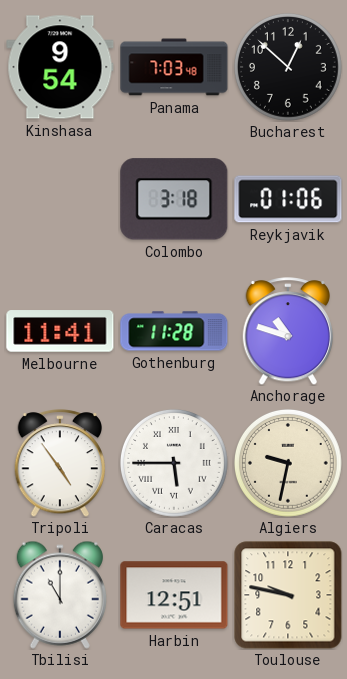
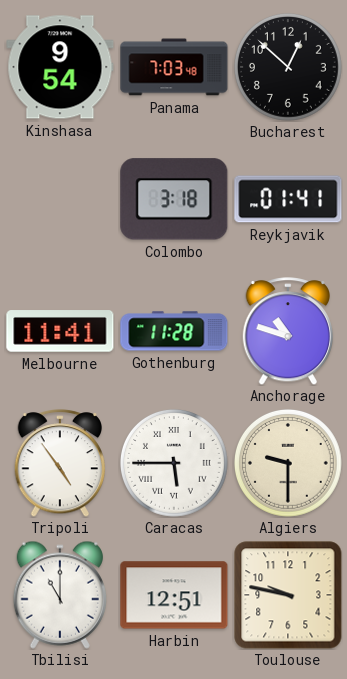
Reykjavik: 01:06 -> 01:41
Algiers: 9:32 -> 9:30
